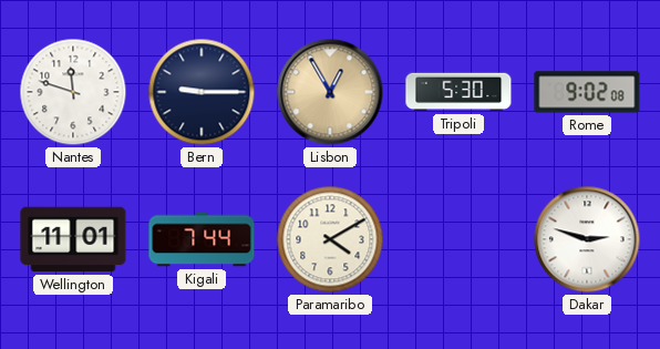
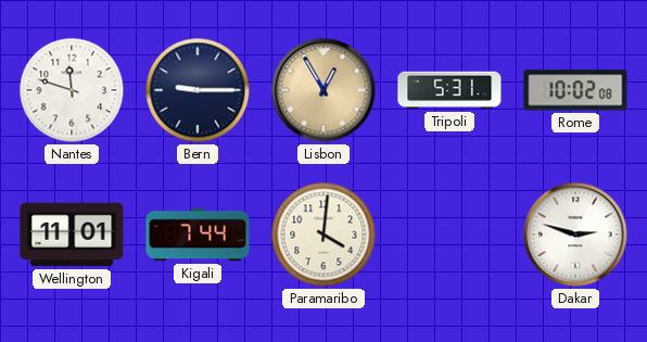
Tripoli: 5:30 -> 5:31
Rome: 9:02 -> 10:02
Paramaribo: 4:10 -> 4:01
